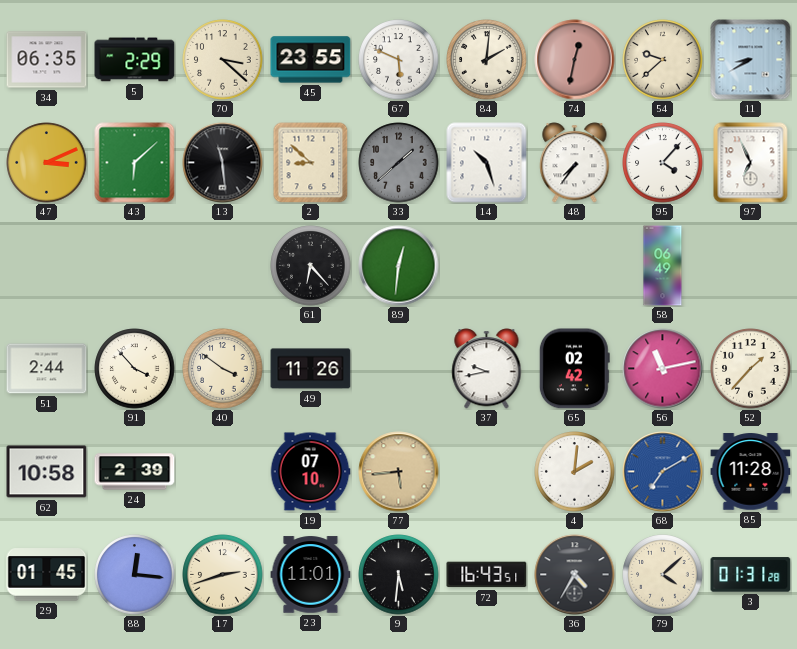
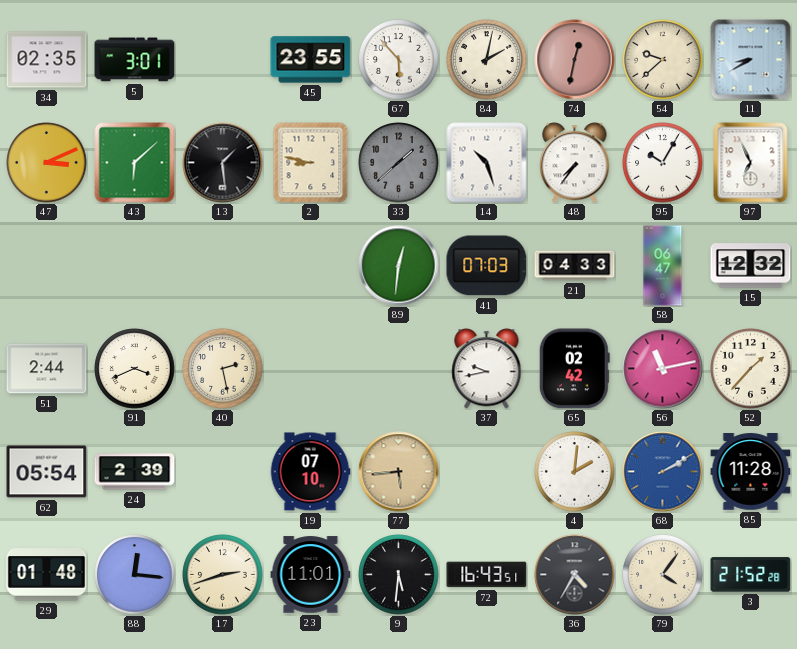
34: 06:35 -> 02:35
5: 2:29 -> 3:01
70: 3:22 -> none
67: 5:49 -> 5:53
84: 2:01 -> 2:02
13: 11:29 -> 1:29
2: 8:52 -> 8:47
95: 4:07 -> 10:05
61: 6:23 -> none
41: none -> 07:03
21: none -> 04:33
58: 06:49 -> 06:47
15: none -> 12:32
91: 3:53 -> 3:41
40: 3:51 -> 2:28
49: 11:26 -> none
62: 10:58 -> 05:54
68: 7:10 -> 2:10
29: 01:45 -> 01:48
79: 4:08 -> 4:06
3: 01:31 -> 21:52
